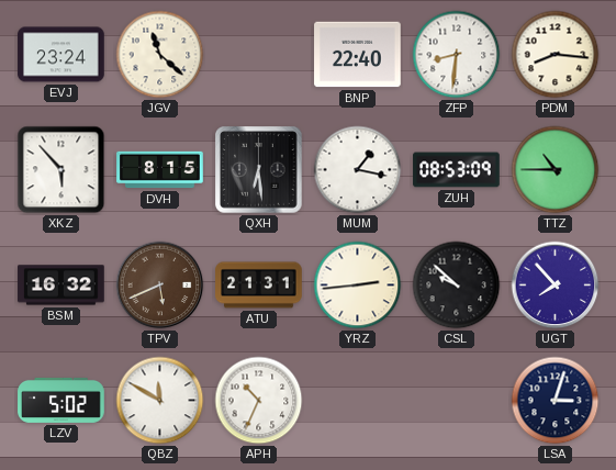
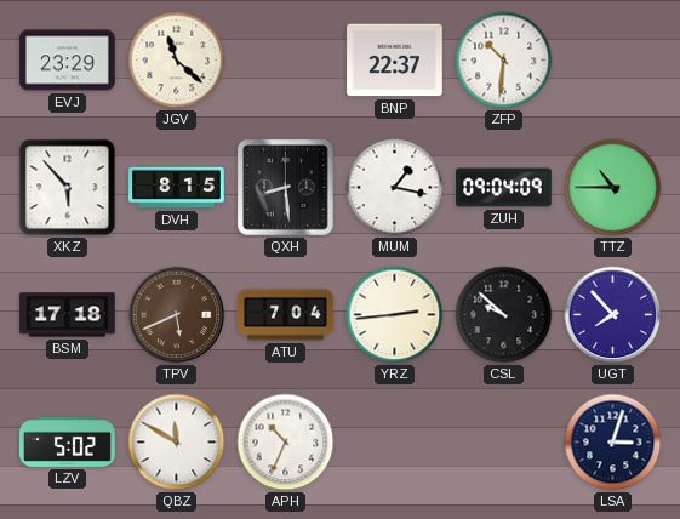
EVJ: 23:24 -> 23:29
BNP: 22:40 -> 22:37
ZFP: 8:31 -> 10:31
PDM: 8:16 -> none
QXH: 6:29 -> 8:29
ZUH: 08:53 -> 09:04
BSM: 16:32 -> 17:18
ATU: 21:31 -> 7:04
